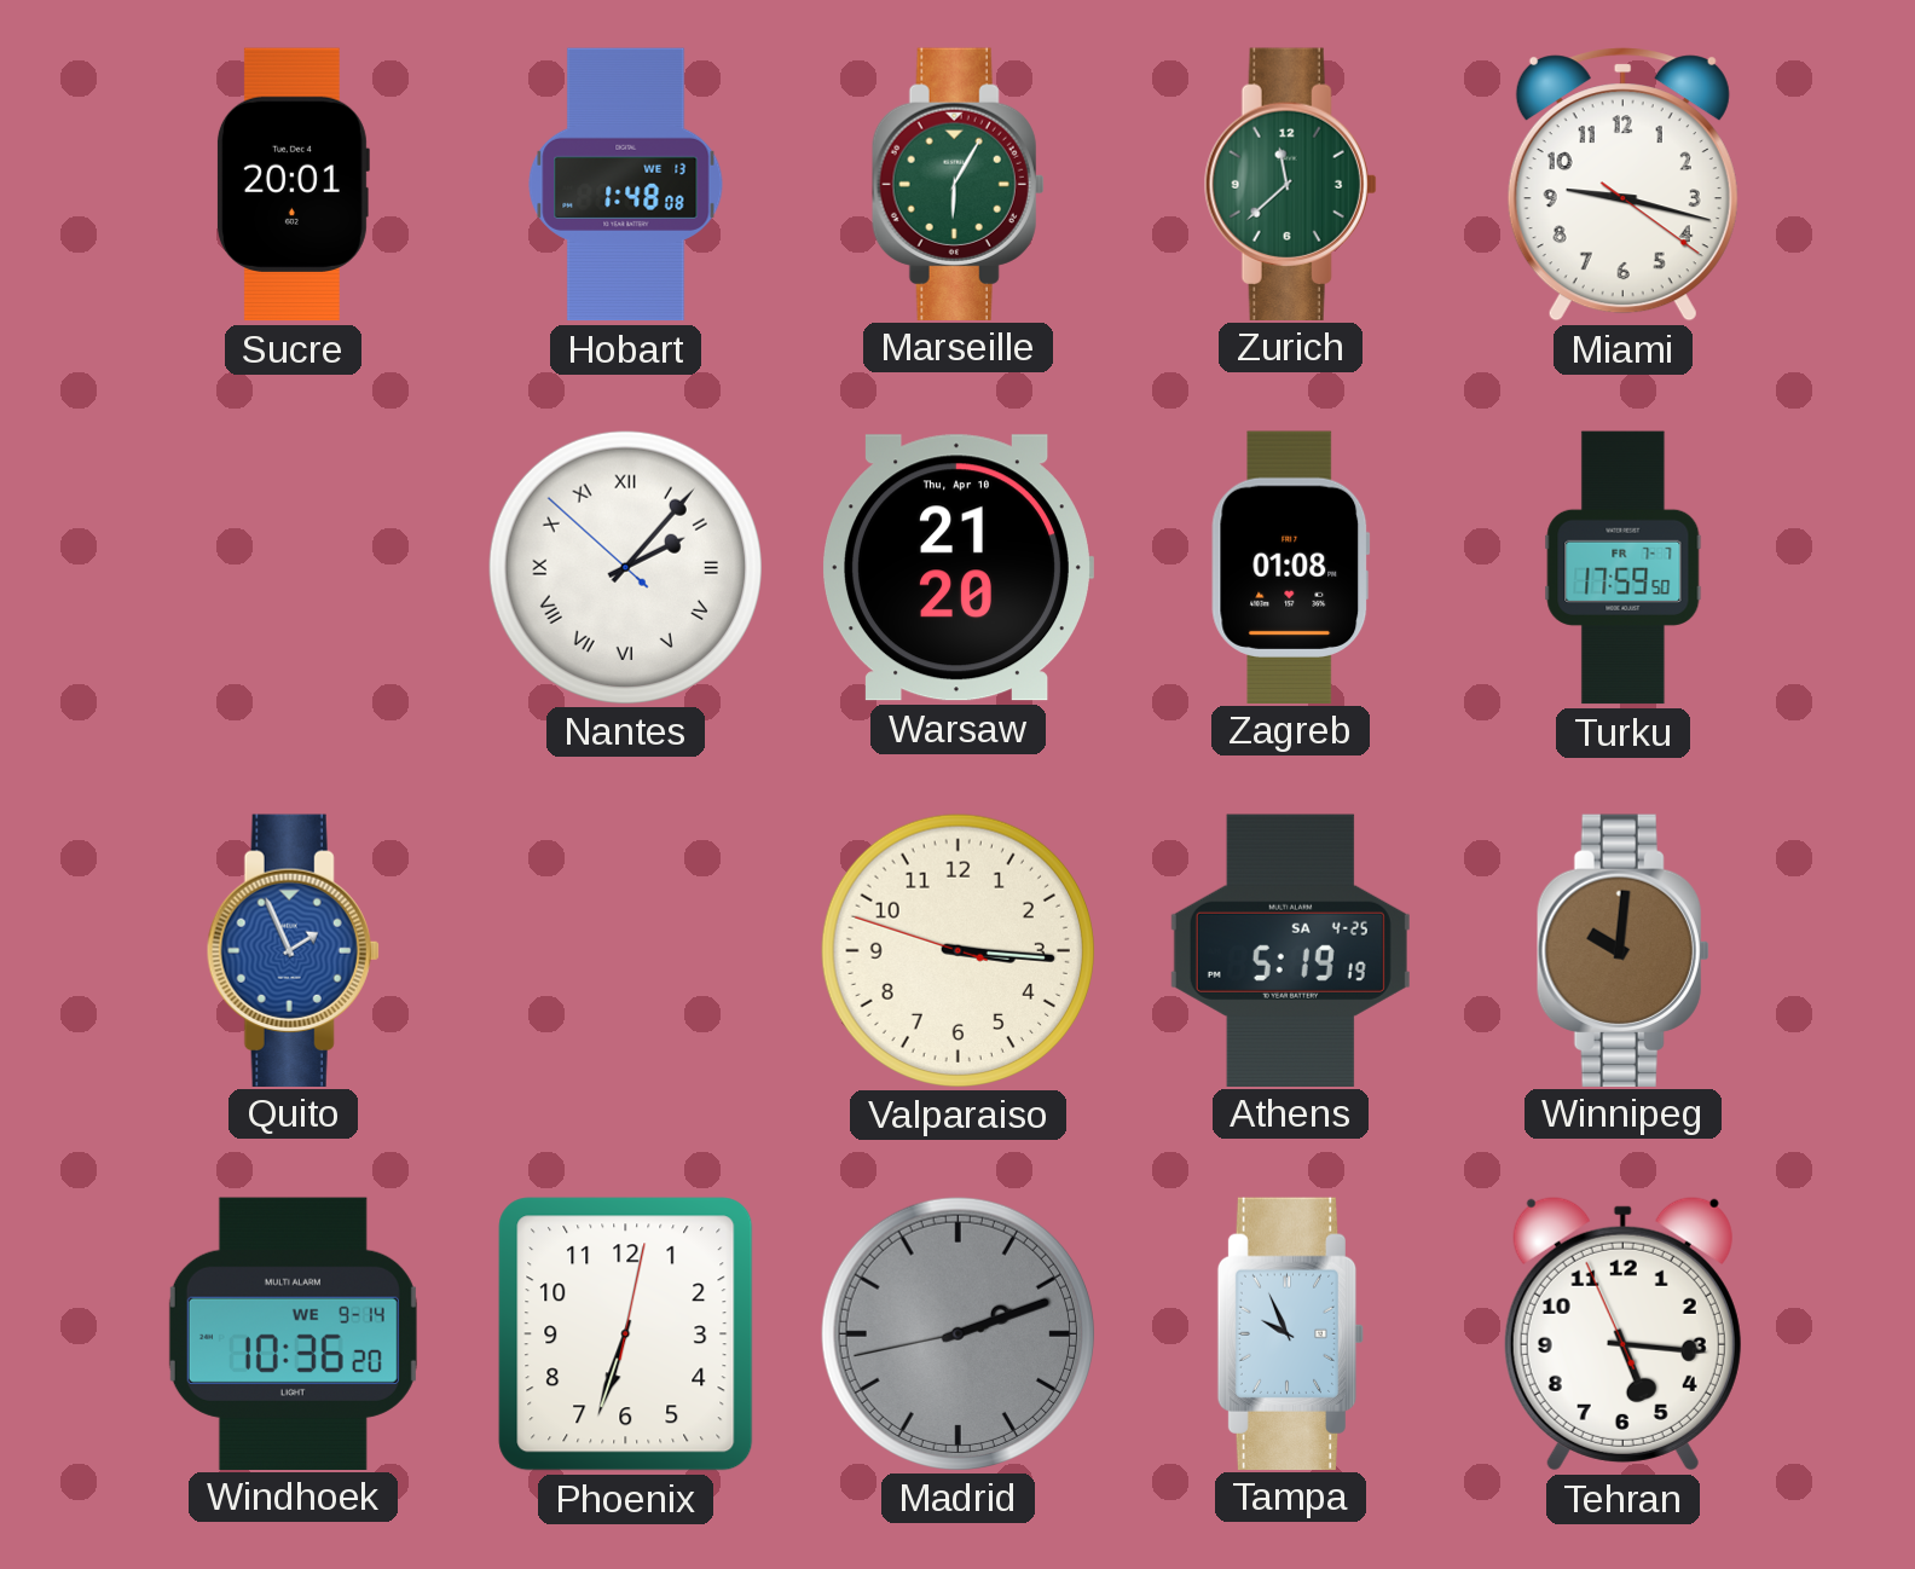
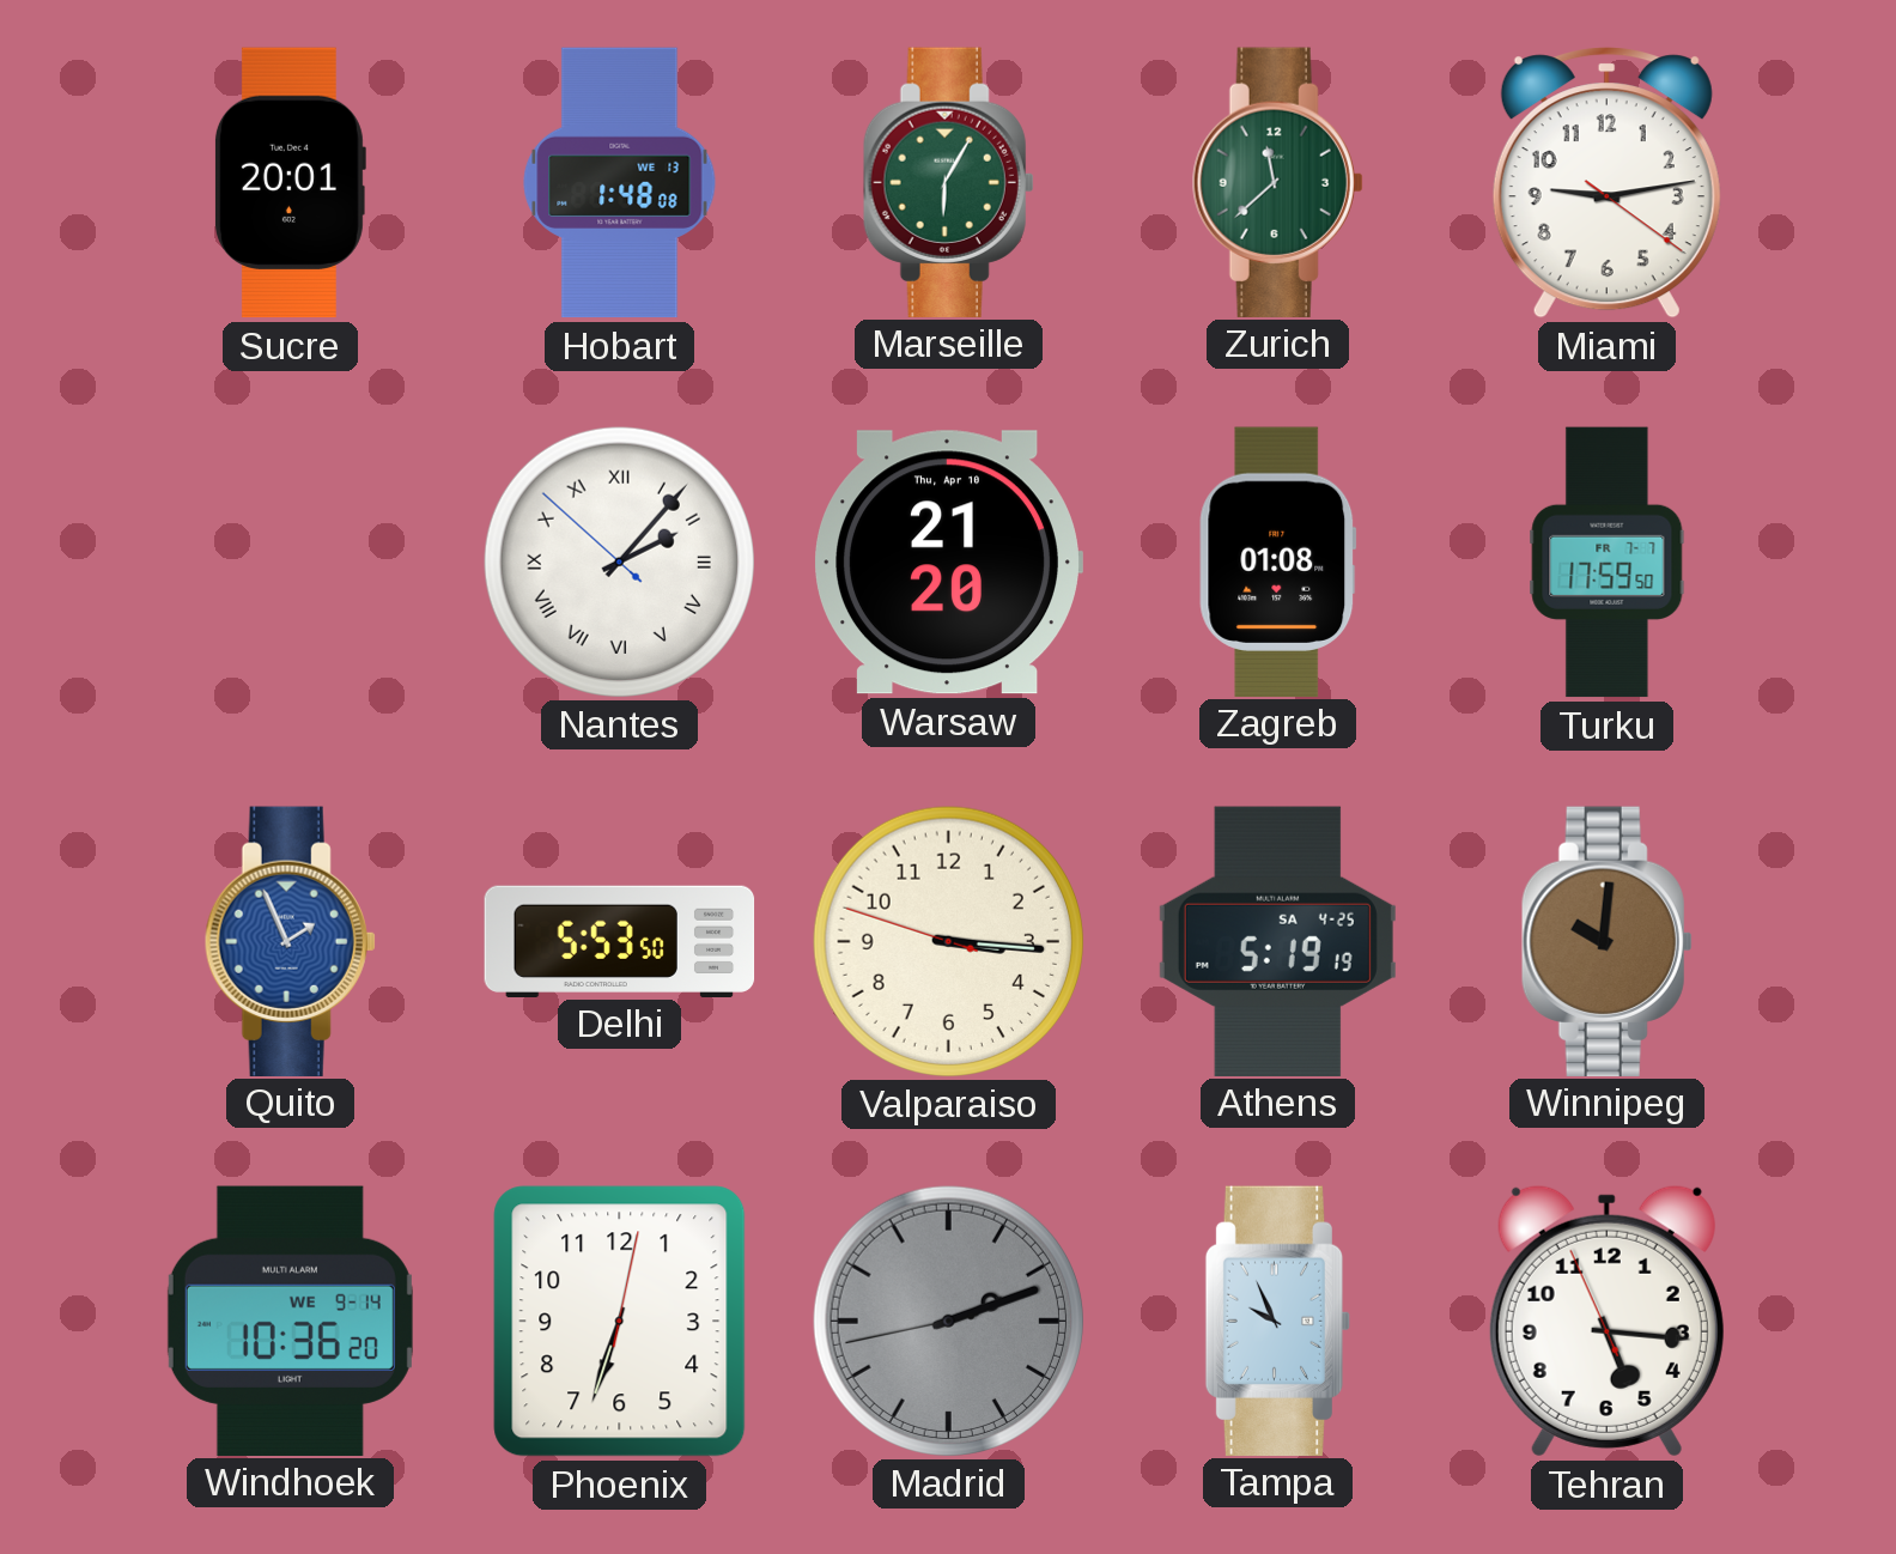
Miami: 9:17 -> 9:13
Delhi: none -> 5:53
